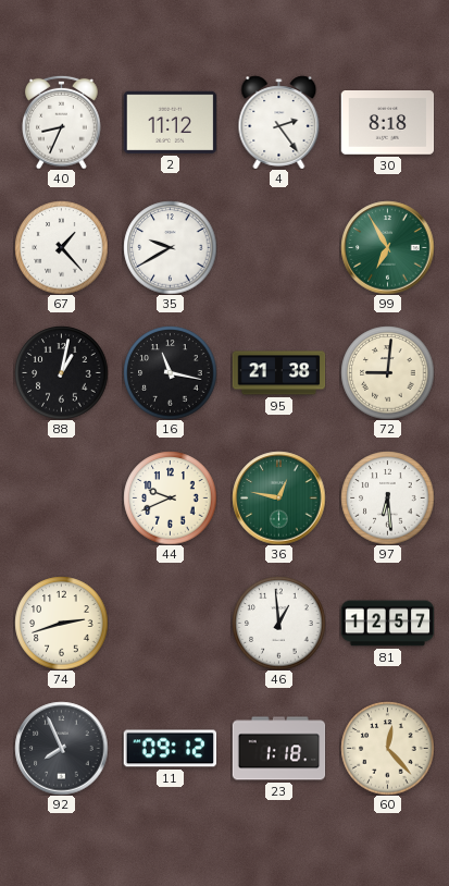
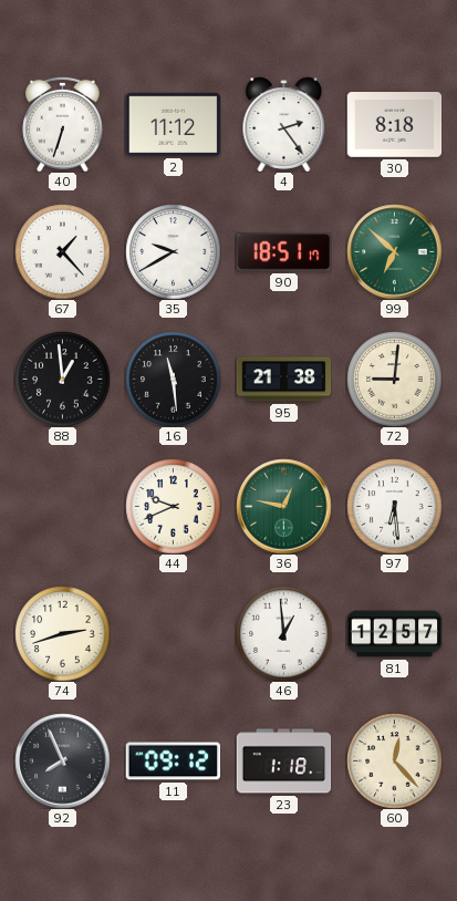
40: 8:34 -> 6:33
90: none -> 18:51
99: 6:55 -> 6:52
88: 1:02 -> 12:59
16: 11:17 -> 11:29
